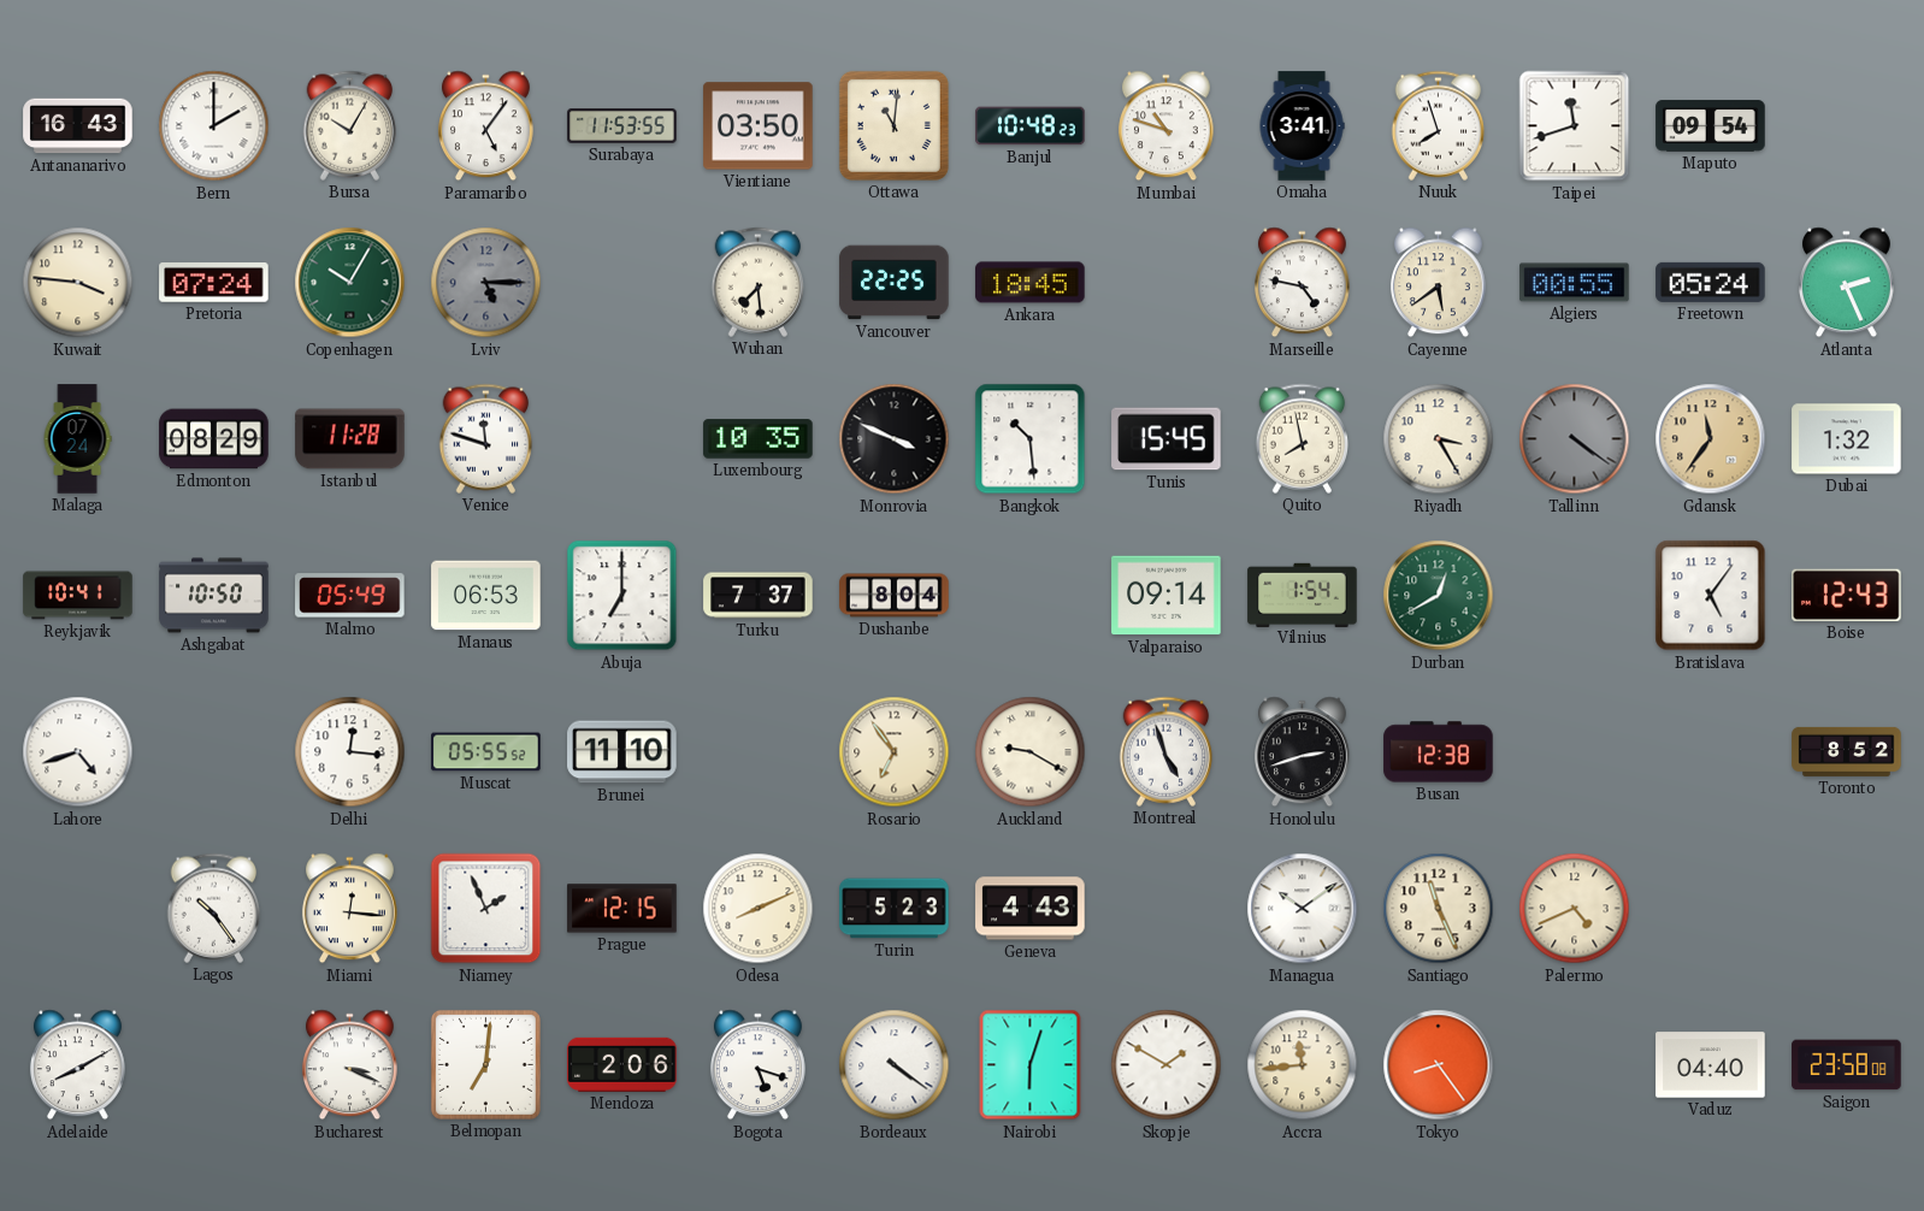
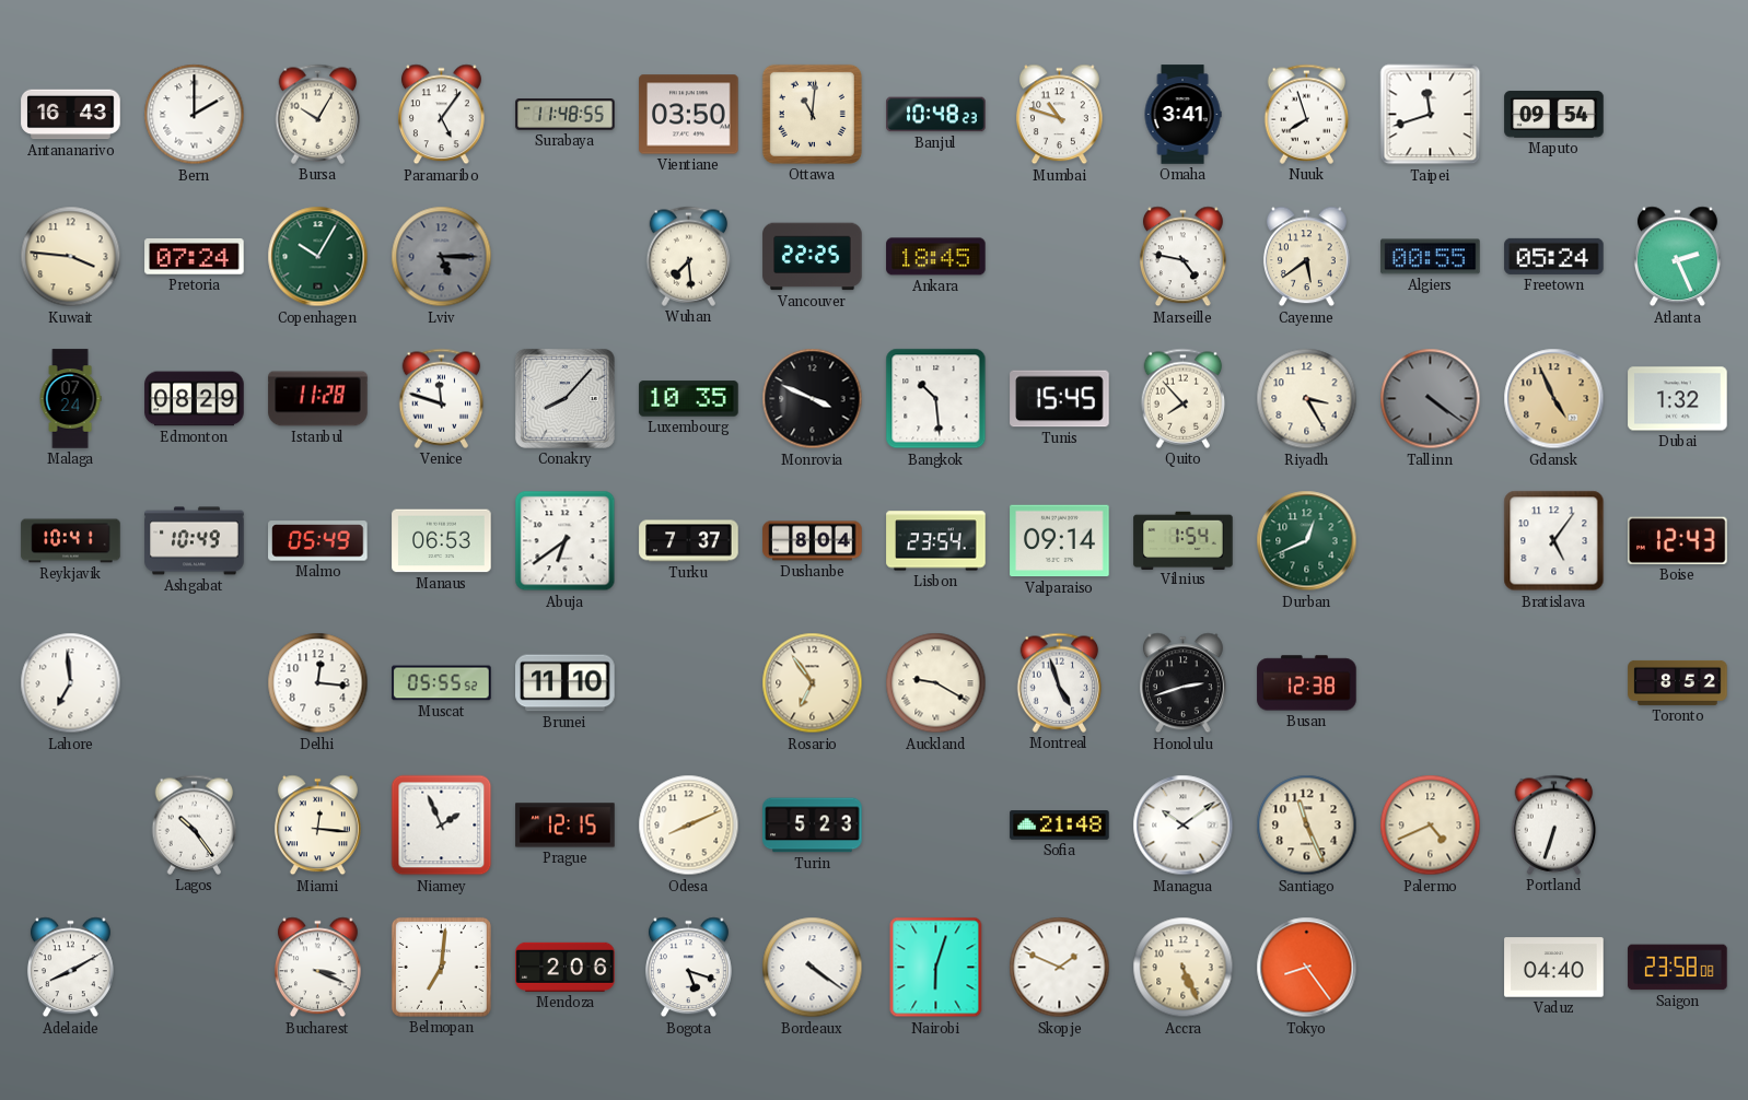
Surabaya: 11:53 -> 11:48
Conakry: none -> 8:07
Quito: 7:58 -> 7:53
Gdansk: 11:36 -> 4:56
Ashgabat: 10:50 -> 10:49
Abuja: 7:00 -> 6:39
Lisbon: none -> 23:54
Durban: 12:40 -> 12:41
Lahore: 4:42 -> 6:59
Geneva: 4:43 -> none
Sofia: none -> 21:48
Portland: none -> 6:33
Skopje: 1:50 -> 1:49
Accra: 11:44 -> 5:26
